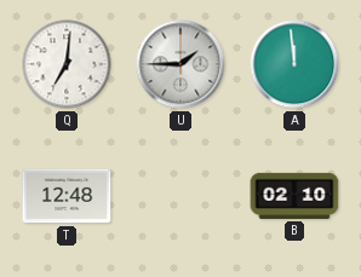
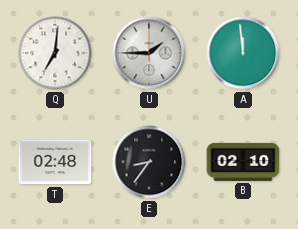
T: 12:48 -> 02:48
E: none -> 8:36
